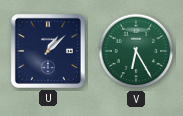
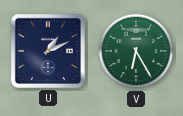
U: 1:08 -> 1:11
